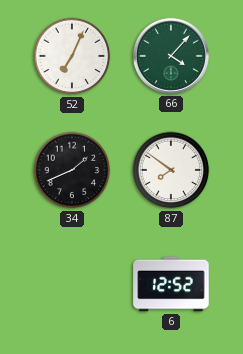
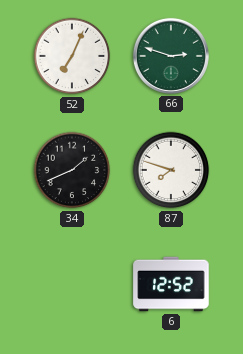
66: 4:07 -> 2:48
87: 7:51 -> 7:48
